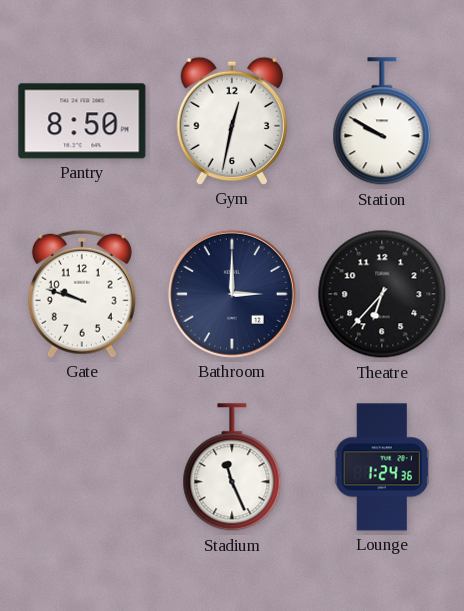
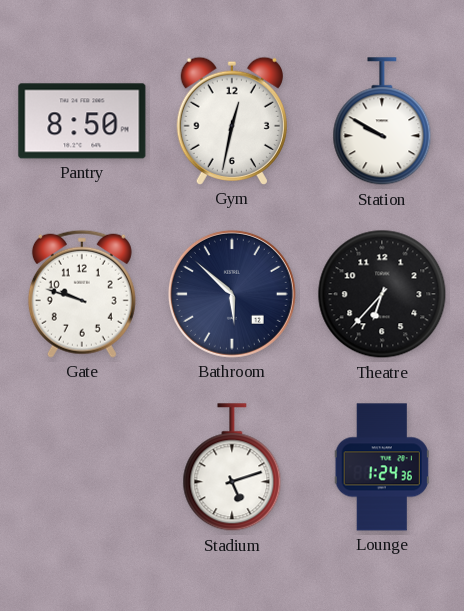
Bathroom: 3:00 -> 5:52
Stadium: 11:26 -> 5:12
